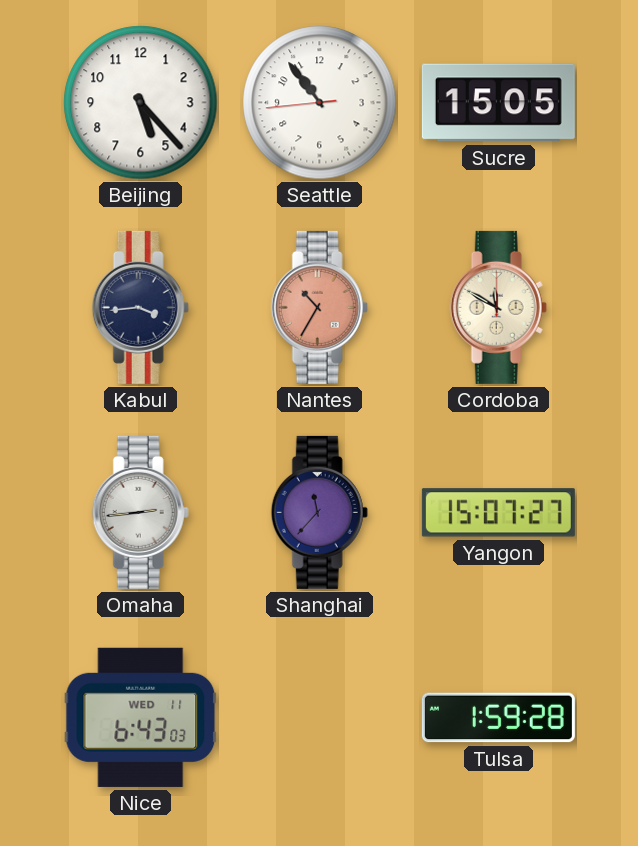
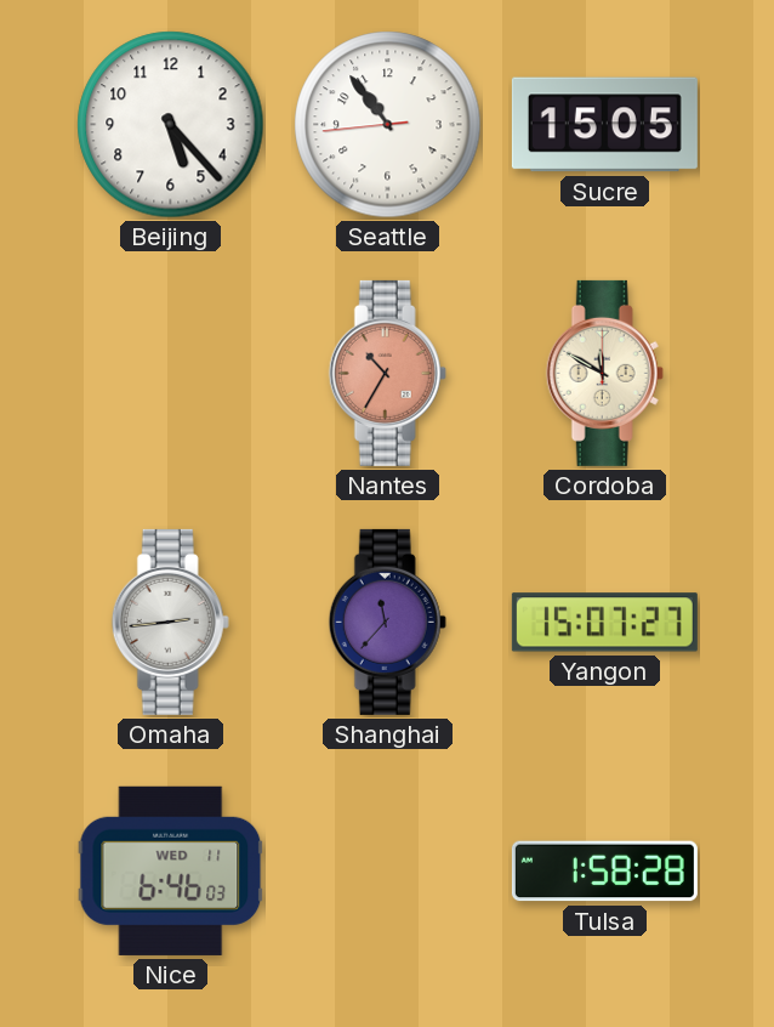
Kabul: 3:44 -> none
Nice: 6:43 -> 6:46
Tulsa: 1:59 -> 1:58
